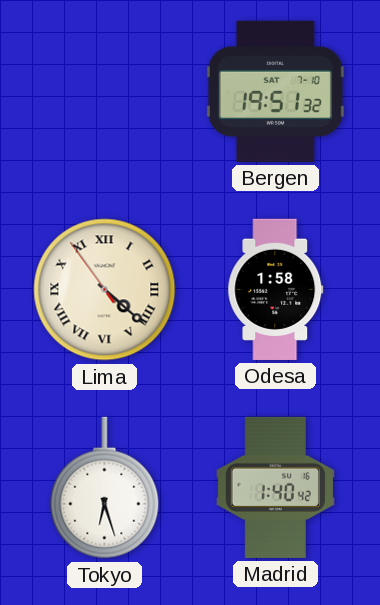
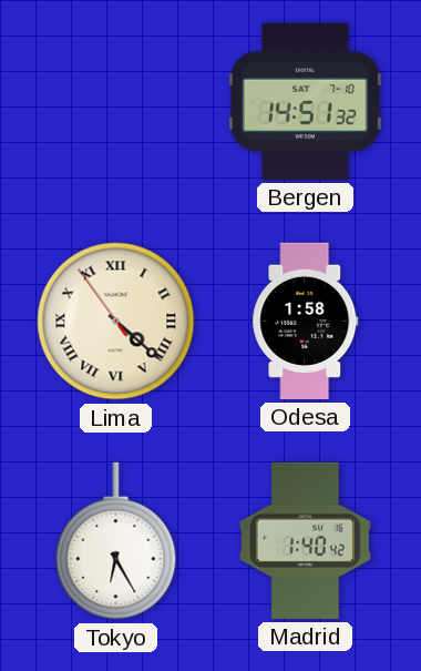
Bergen: 19:51 -> 14:51
Tokyo: 6:27 -> 6:25
